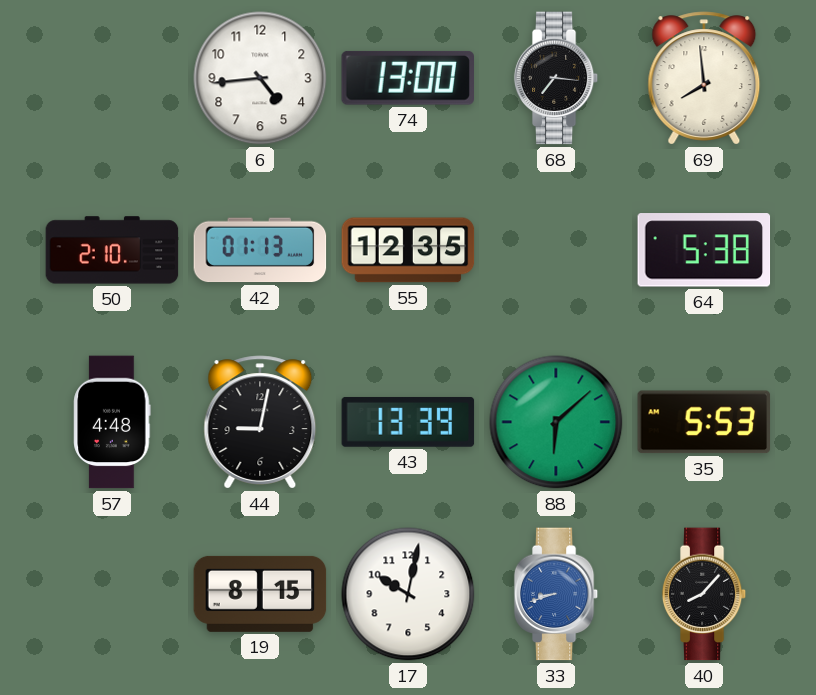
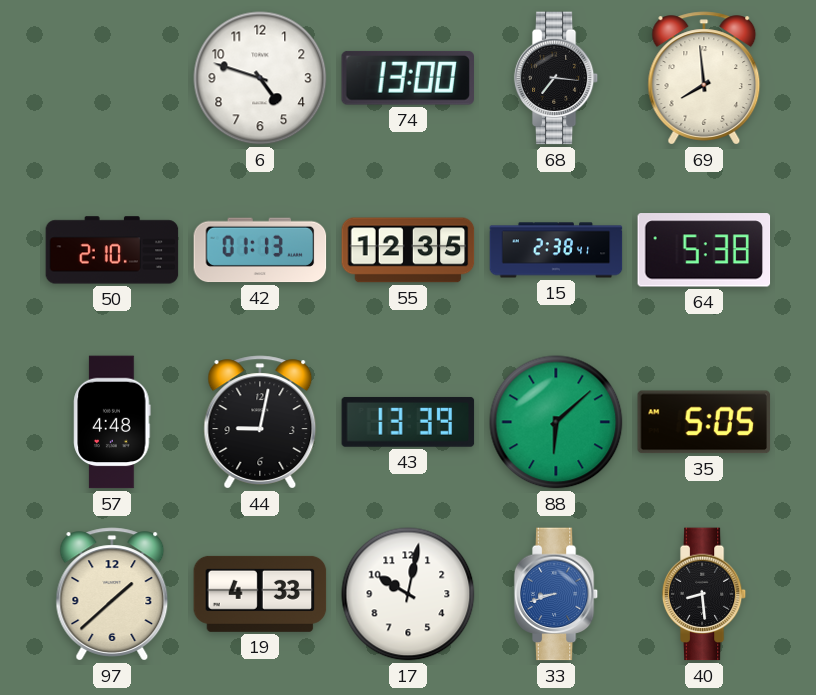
6: 4:44 -> 4:48
15: none -> 2:38
35: 5:53 -> 5:05
97: none -> 1:38
19: 8:15 -> 4:33
40: 8:07 -> 8:29
